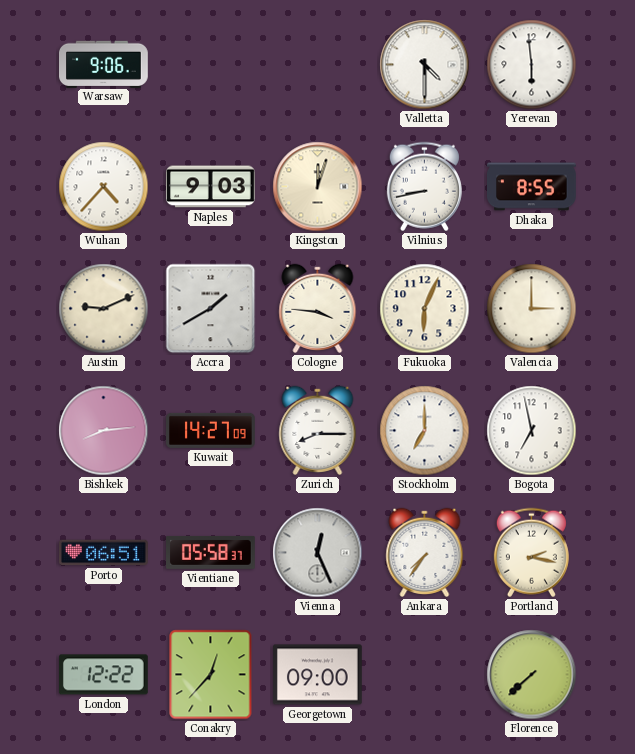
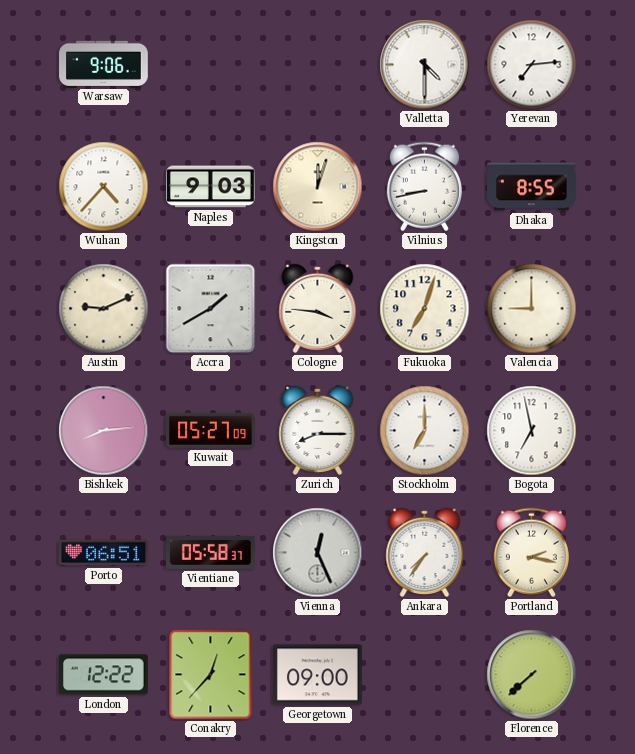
Yerevan: 5:59 -> 7:14
Fukuoka: 6:04 -> 7:03
Valencia: 3:00 -> 9:00
Kuwait: 14:27 -> 05:27
